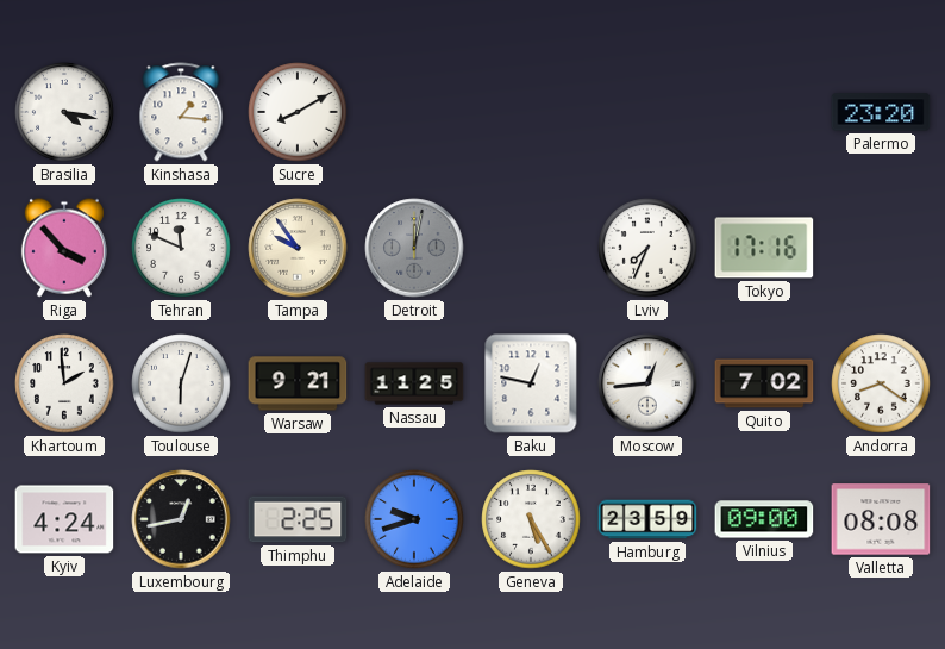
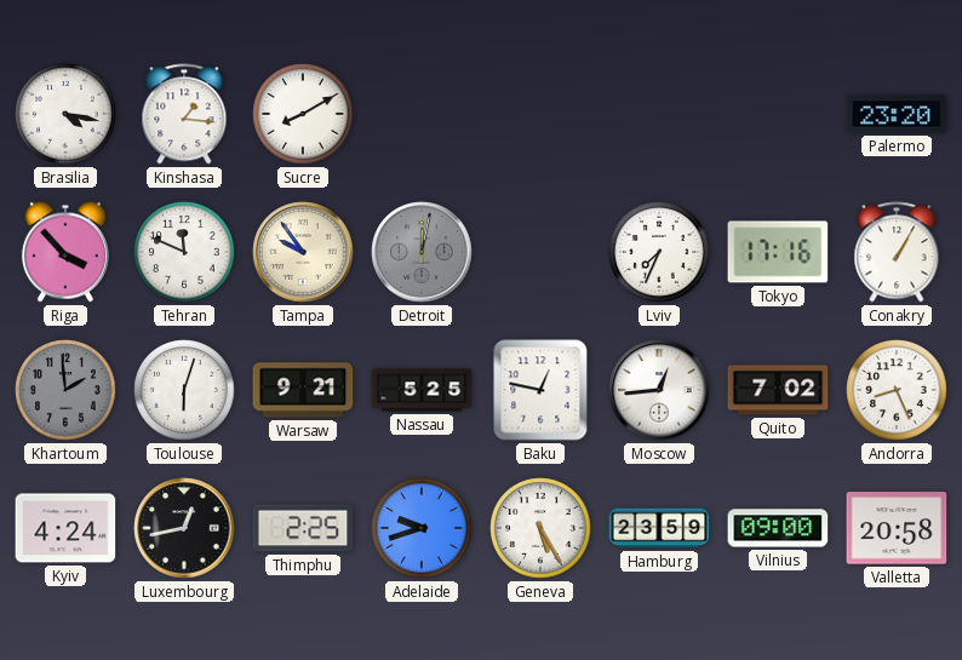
Conakry: none -> 1:05
Khartoum dial: white -> grey
Nassau: 11:25 -> 5:25
Andorra: 8:21 -> 8:26
Valletta: 08:08 -> 20:58
